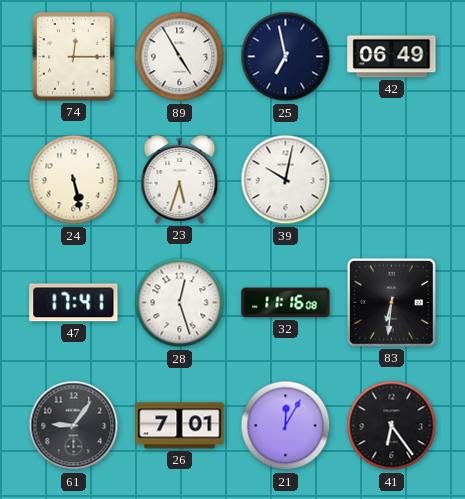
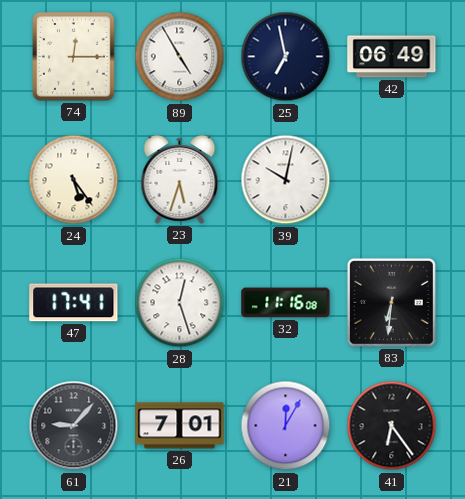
24: 5:28 -> 5:24
61: 9:06 -> 9:07
